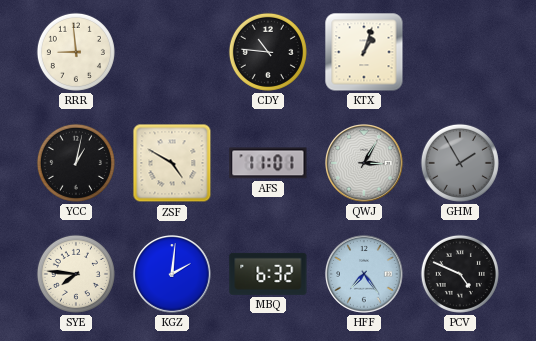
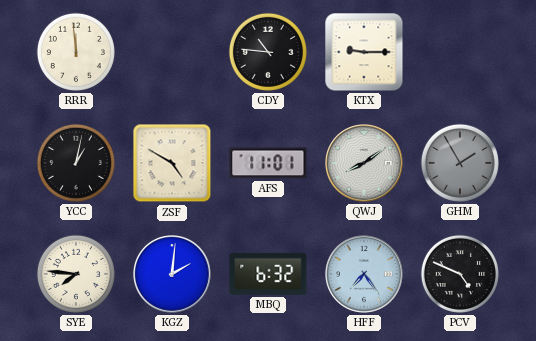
RRR: 8:59 -> 11:59
KTX: 1:03 -> 9:15
QWJ: 3:05 -> 8:09
